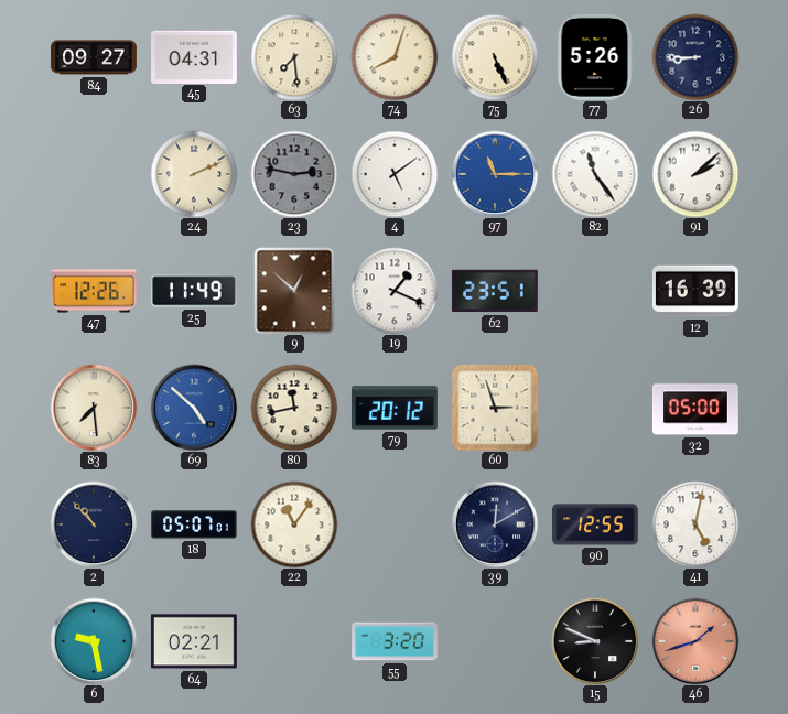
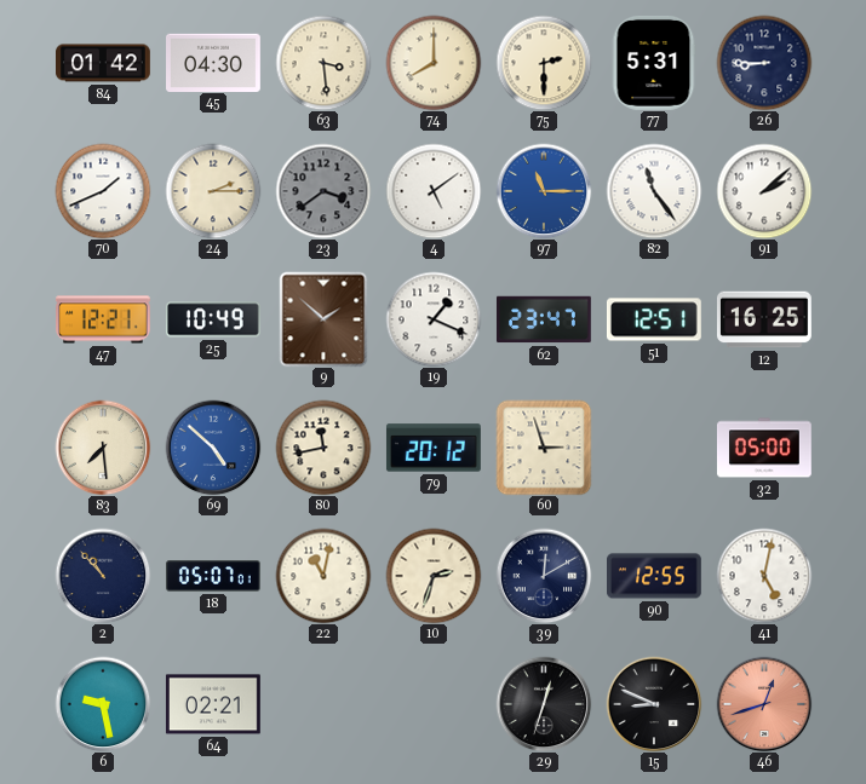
84: 09:27 -> 01:42
45: 04:31 -> 04:30
63: 7:29 -> 3:29
74: 8:03 -> 8:00
75: 5:26 -> 2:30
77: 5:26 -> 5:31
70: none -> 1:41
24: 2:11 -> 2:15
23: 2:47 -> 3:39
47: 12:26 -> 12:21
25: 11:49 -> 10:49
9: 12:52 -> 1:52
62: 23:51 -> 23:47
51: none -> 12:51
12: 16:39 -> 16:25
22: 11:06 -> 11:02
10: none -> 2:33
55: 3:20 -> none
29: none -> 12:33
46: 1:42 -> 12:42
